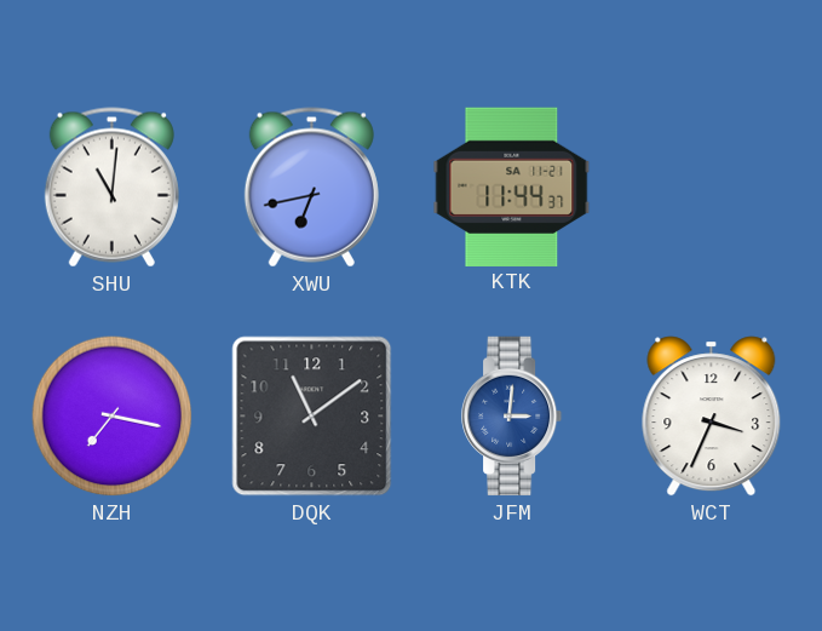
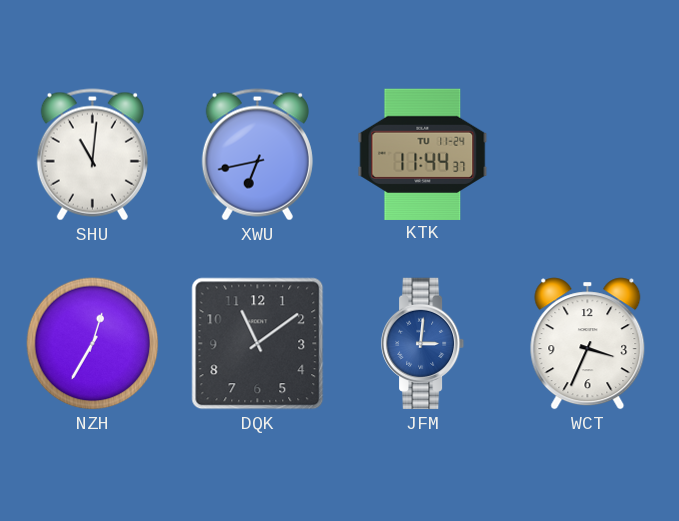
KTK date: SA 11-21 -> TU 11-24
NZH: 7:17 -> 12:35
